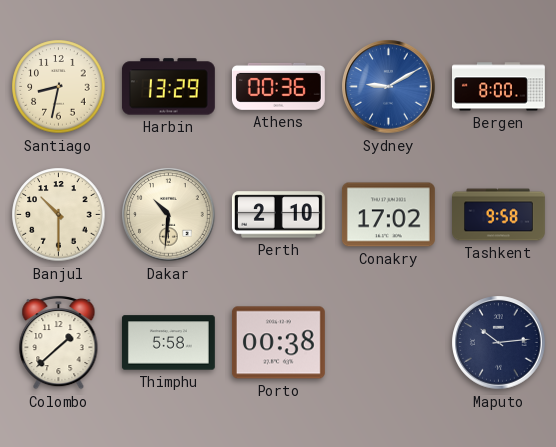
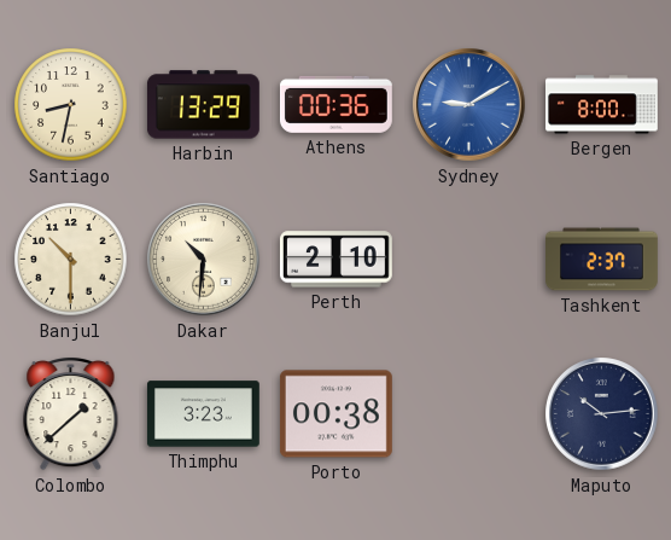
Conakry: 17:02 -> none
Tashkent: 9:58 -> 2:37
Thimphu: 5:58 -> 3:23
